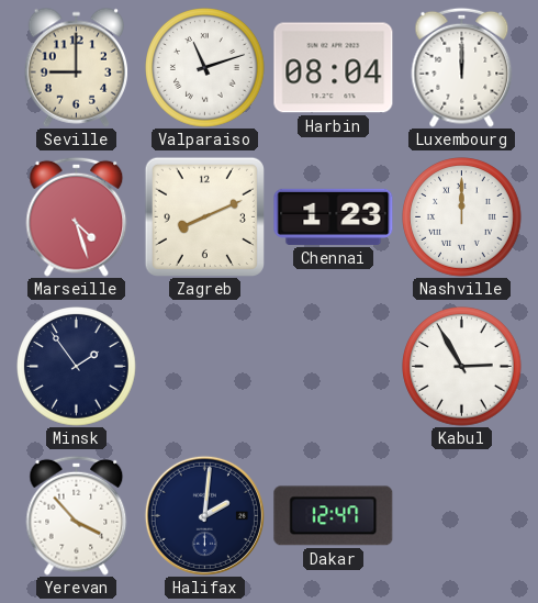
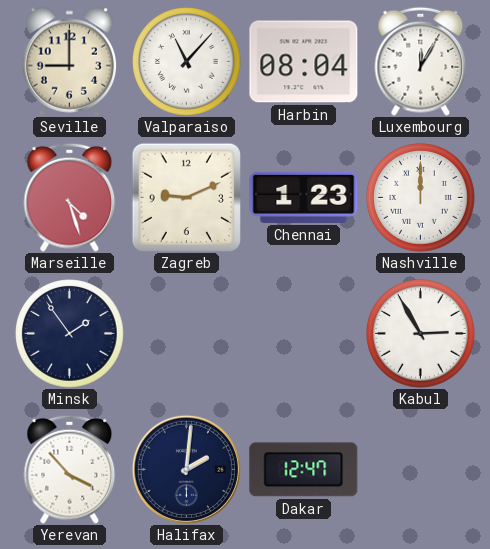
Valparaiso: 11:12 -> 11:07
Luxembourg: 12:00 -> 12:05
Zagreb: 8:11 -> 9:11
